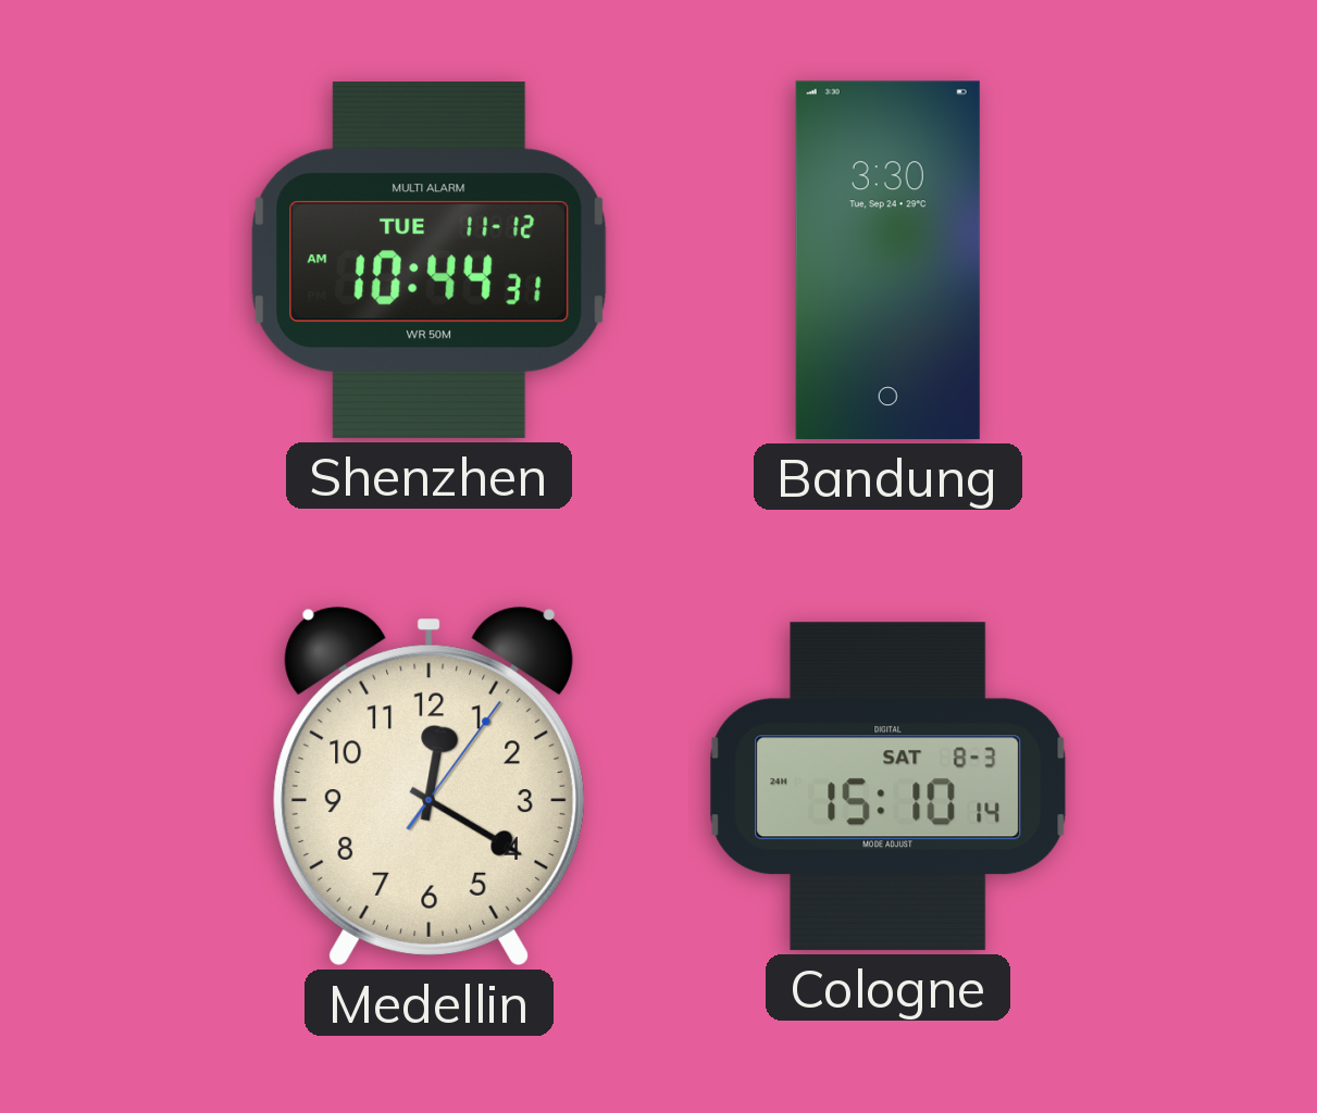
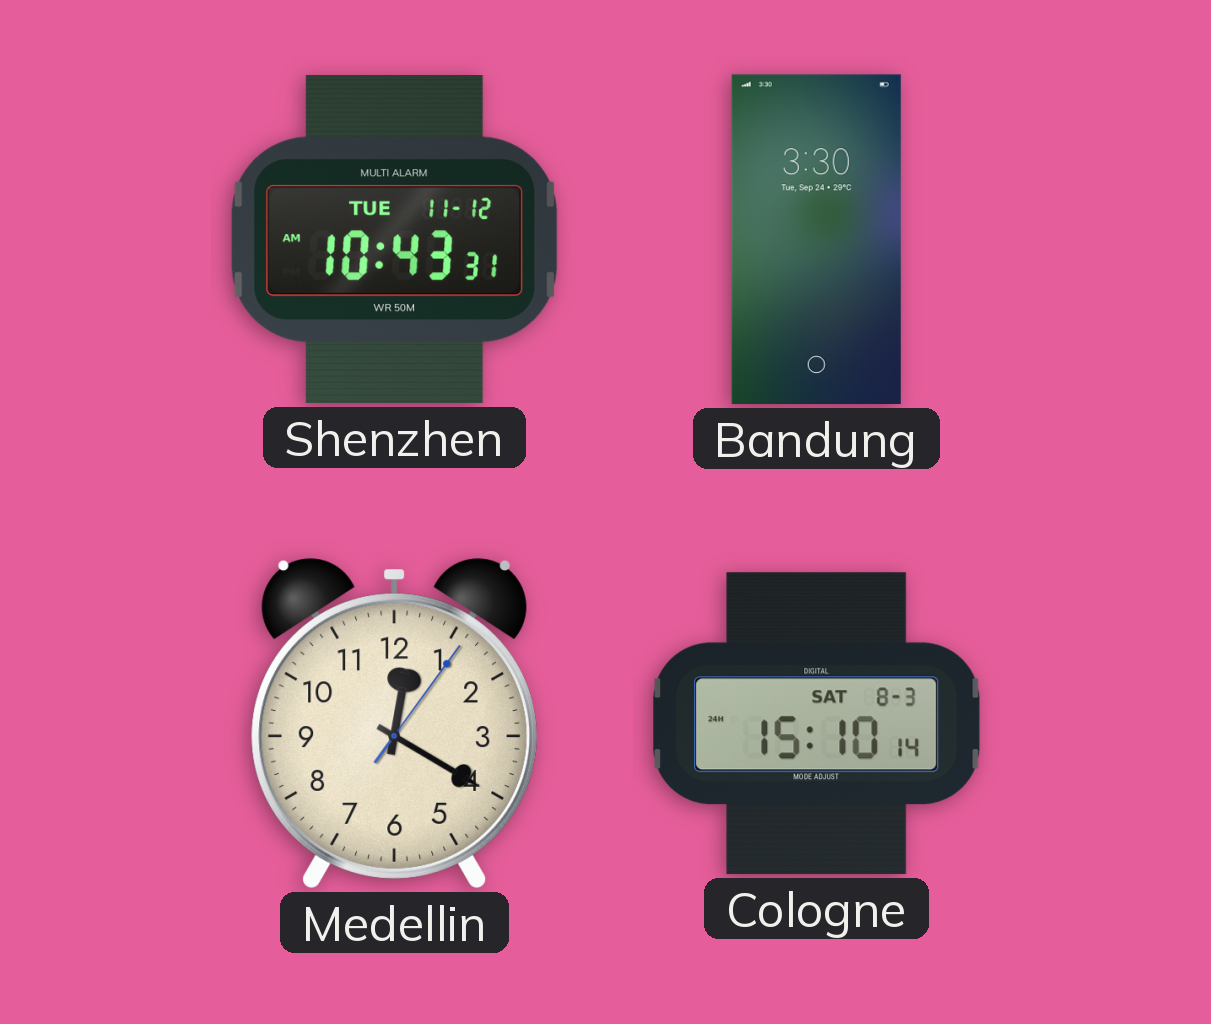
Shenzhen: 10:44 -> 10:43
